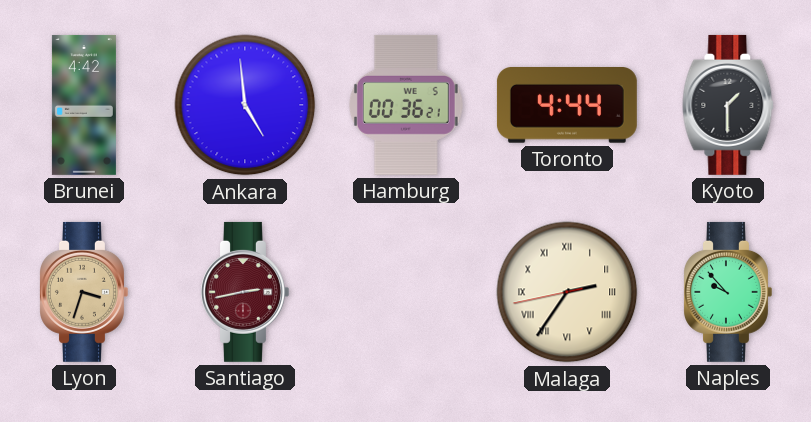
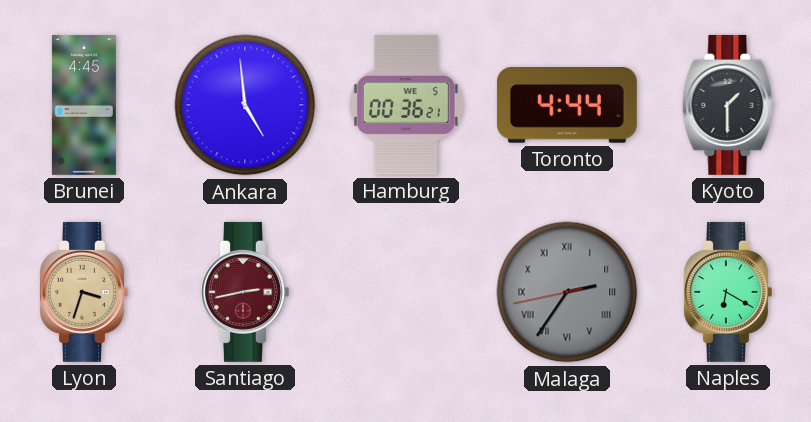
Brunei: 4:42 -> 4:45
Malaga dial: cream -> grey
Naples: 9:53 -> 6:20
